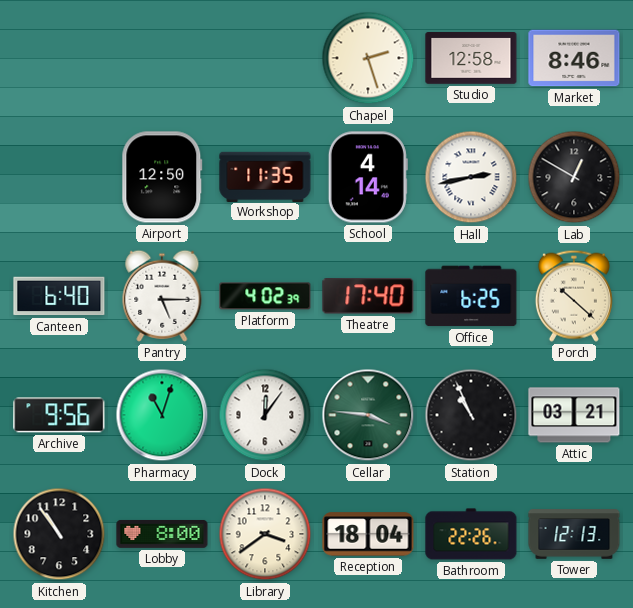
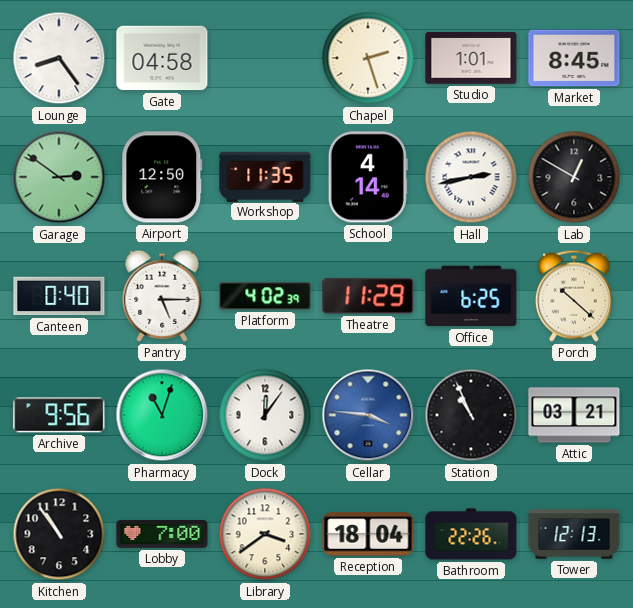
Lounge: none -> 8:24
Gate: none -> 04:58
Studio: 12:58 -> 1:01
Market: 8:46 -> 8:45
Garage: none -> 2:51
Canteen: 6:40 -> 0:40
Theatre: 17:40 -> 11:29
Cellar dial: green -> blue
Lobby: 8:00 -> 7:00
